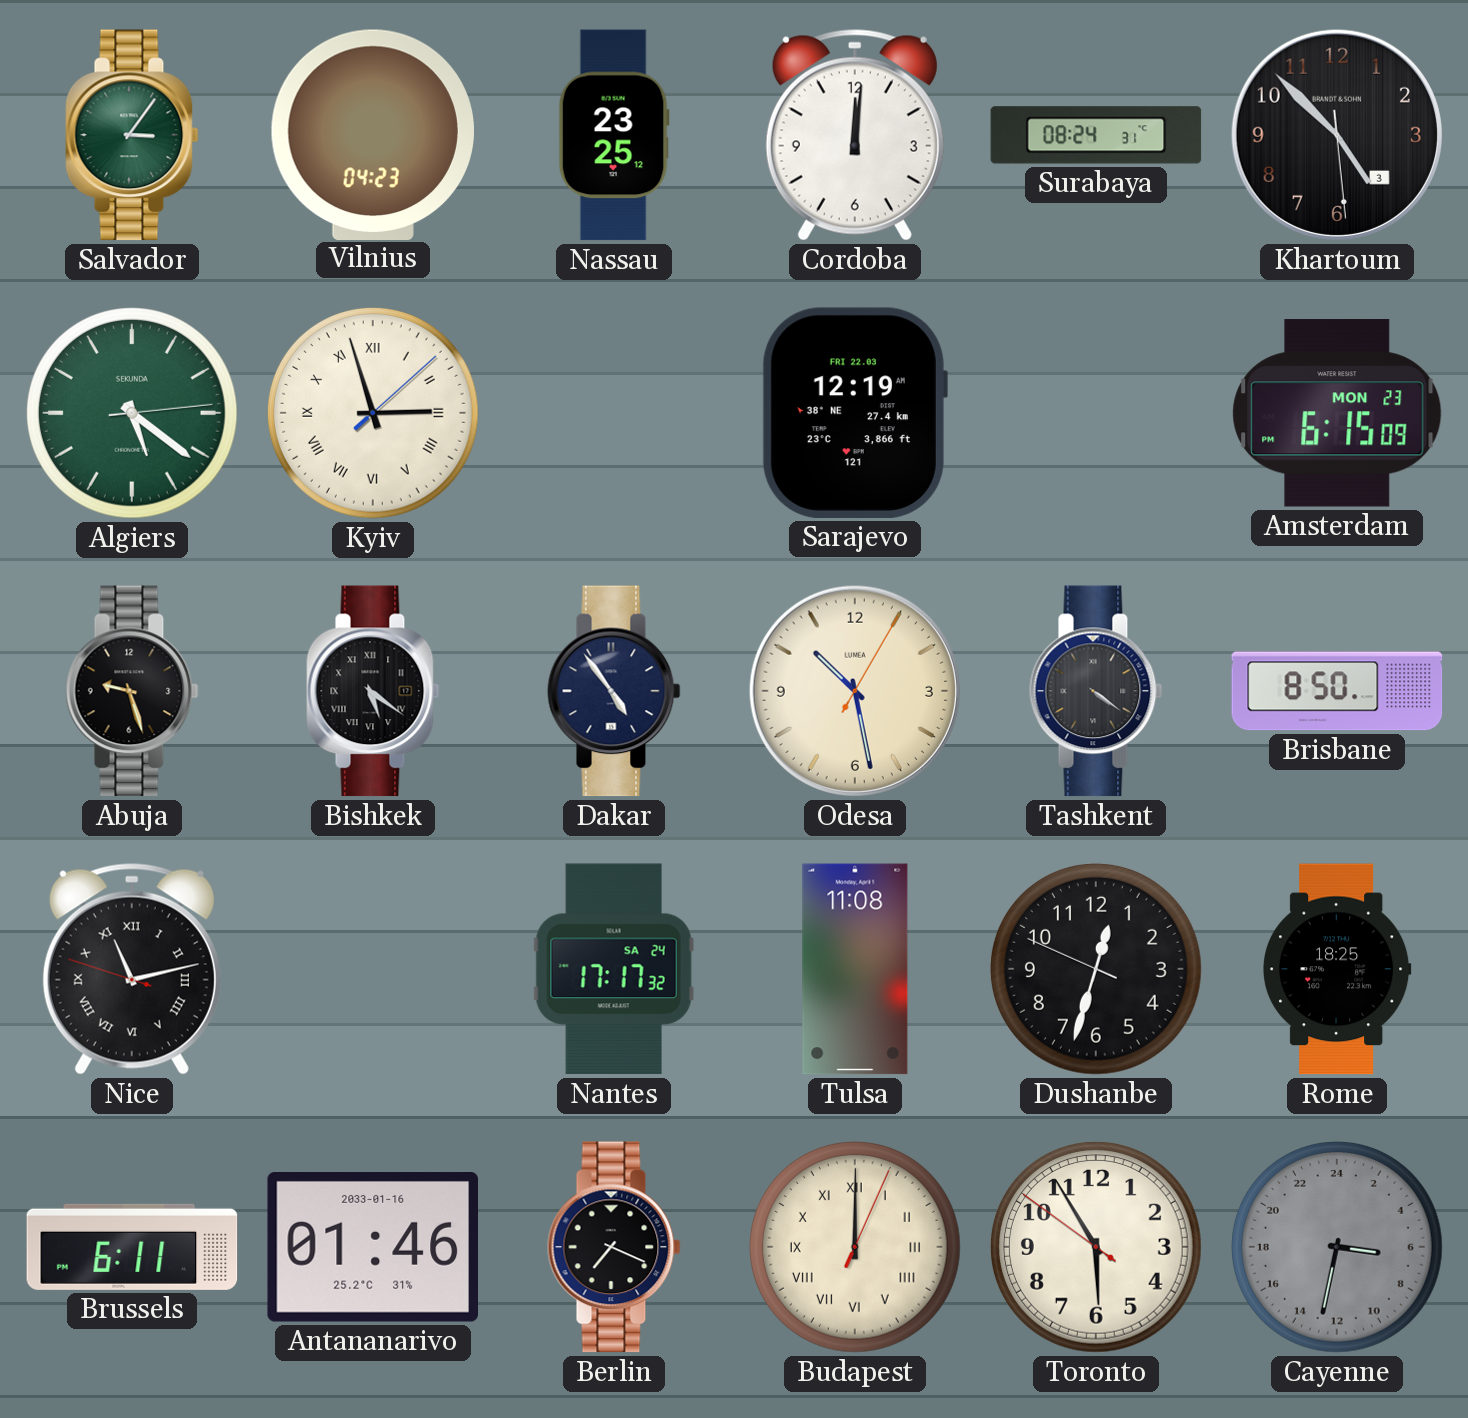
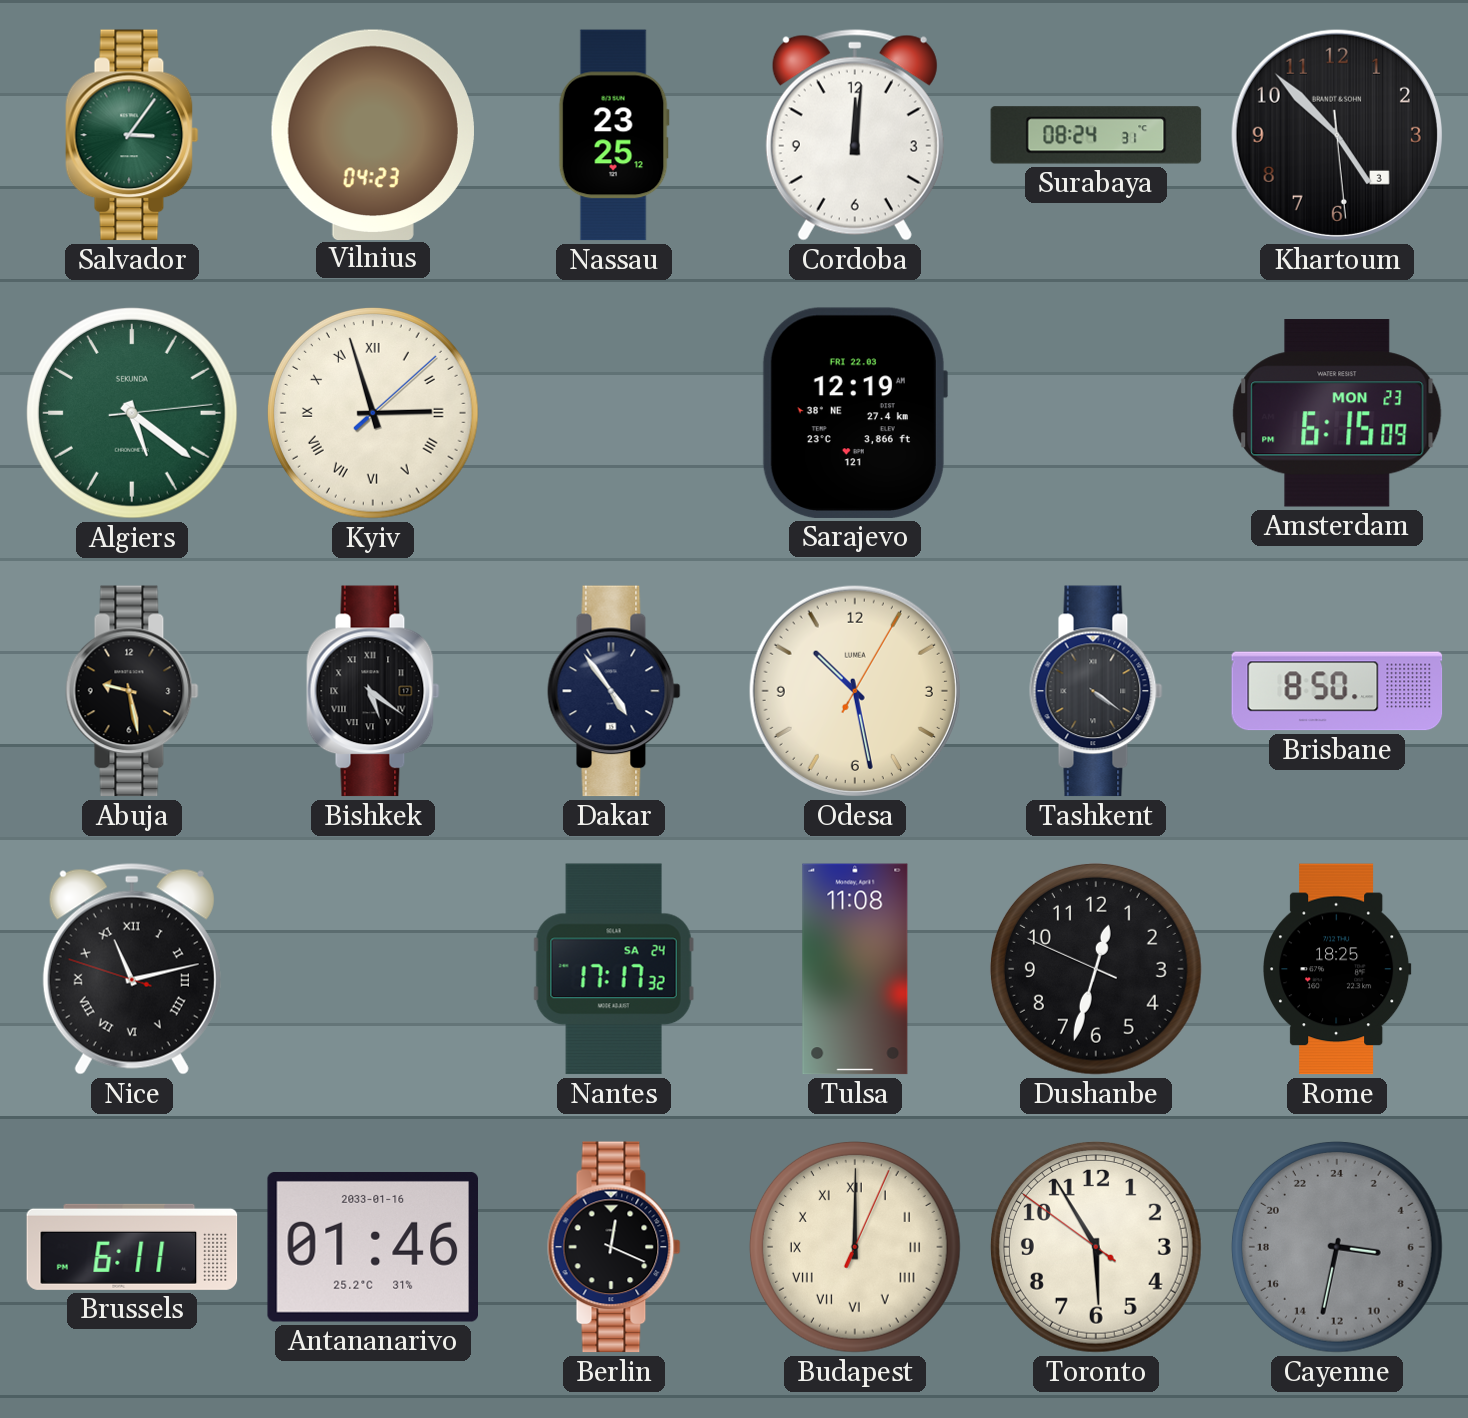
Abuja: 9:27 -> 9:28
Berlin: 7:19 -> 12:19
